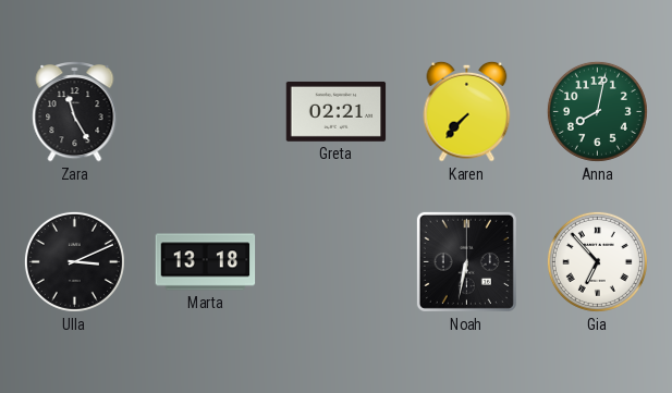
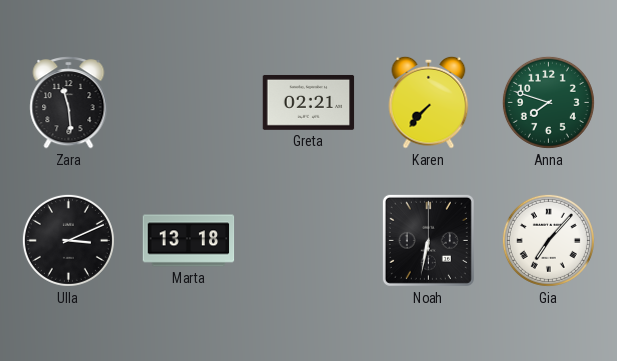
Zara: 11:25 -> 11:29
Anna: 8:02 -> 7:48
Gia: 6:53 -> 7:07
